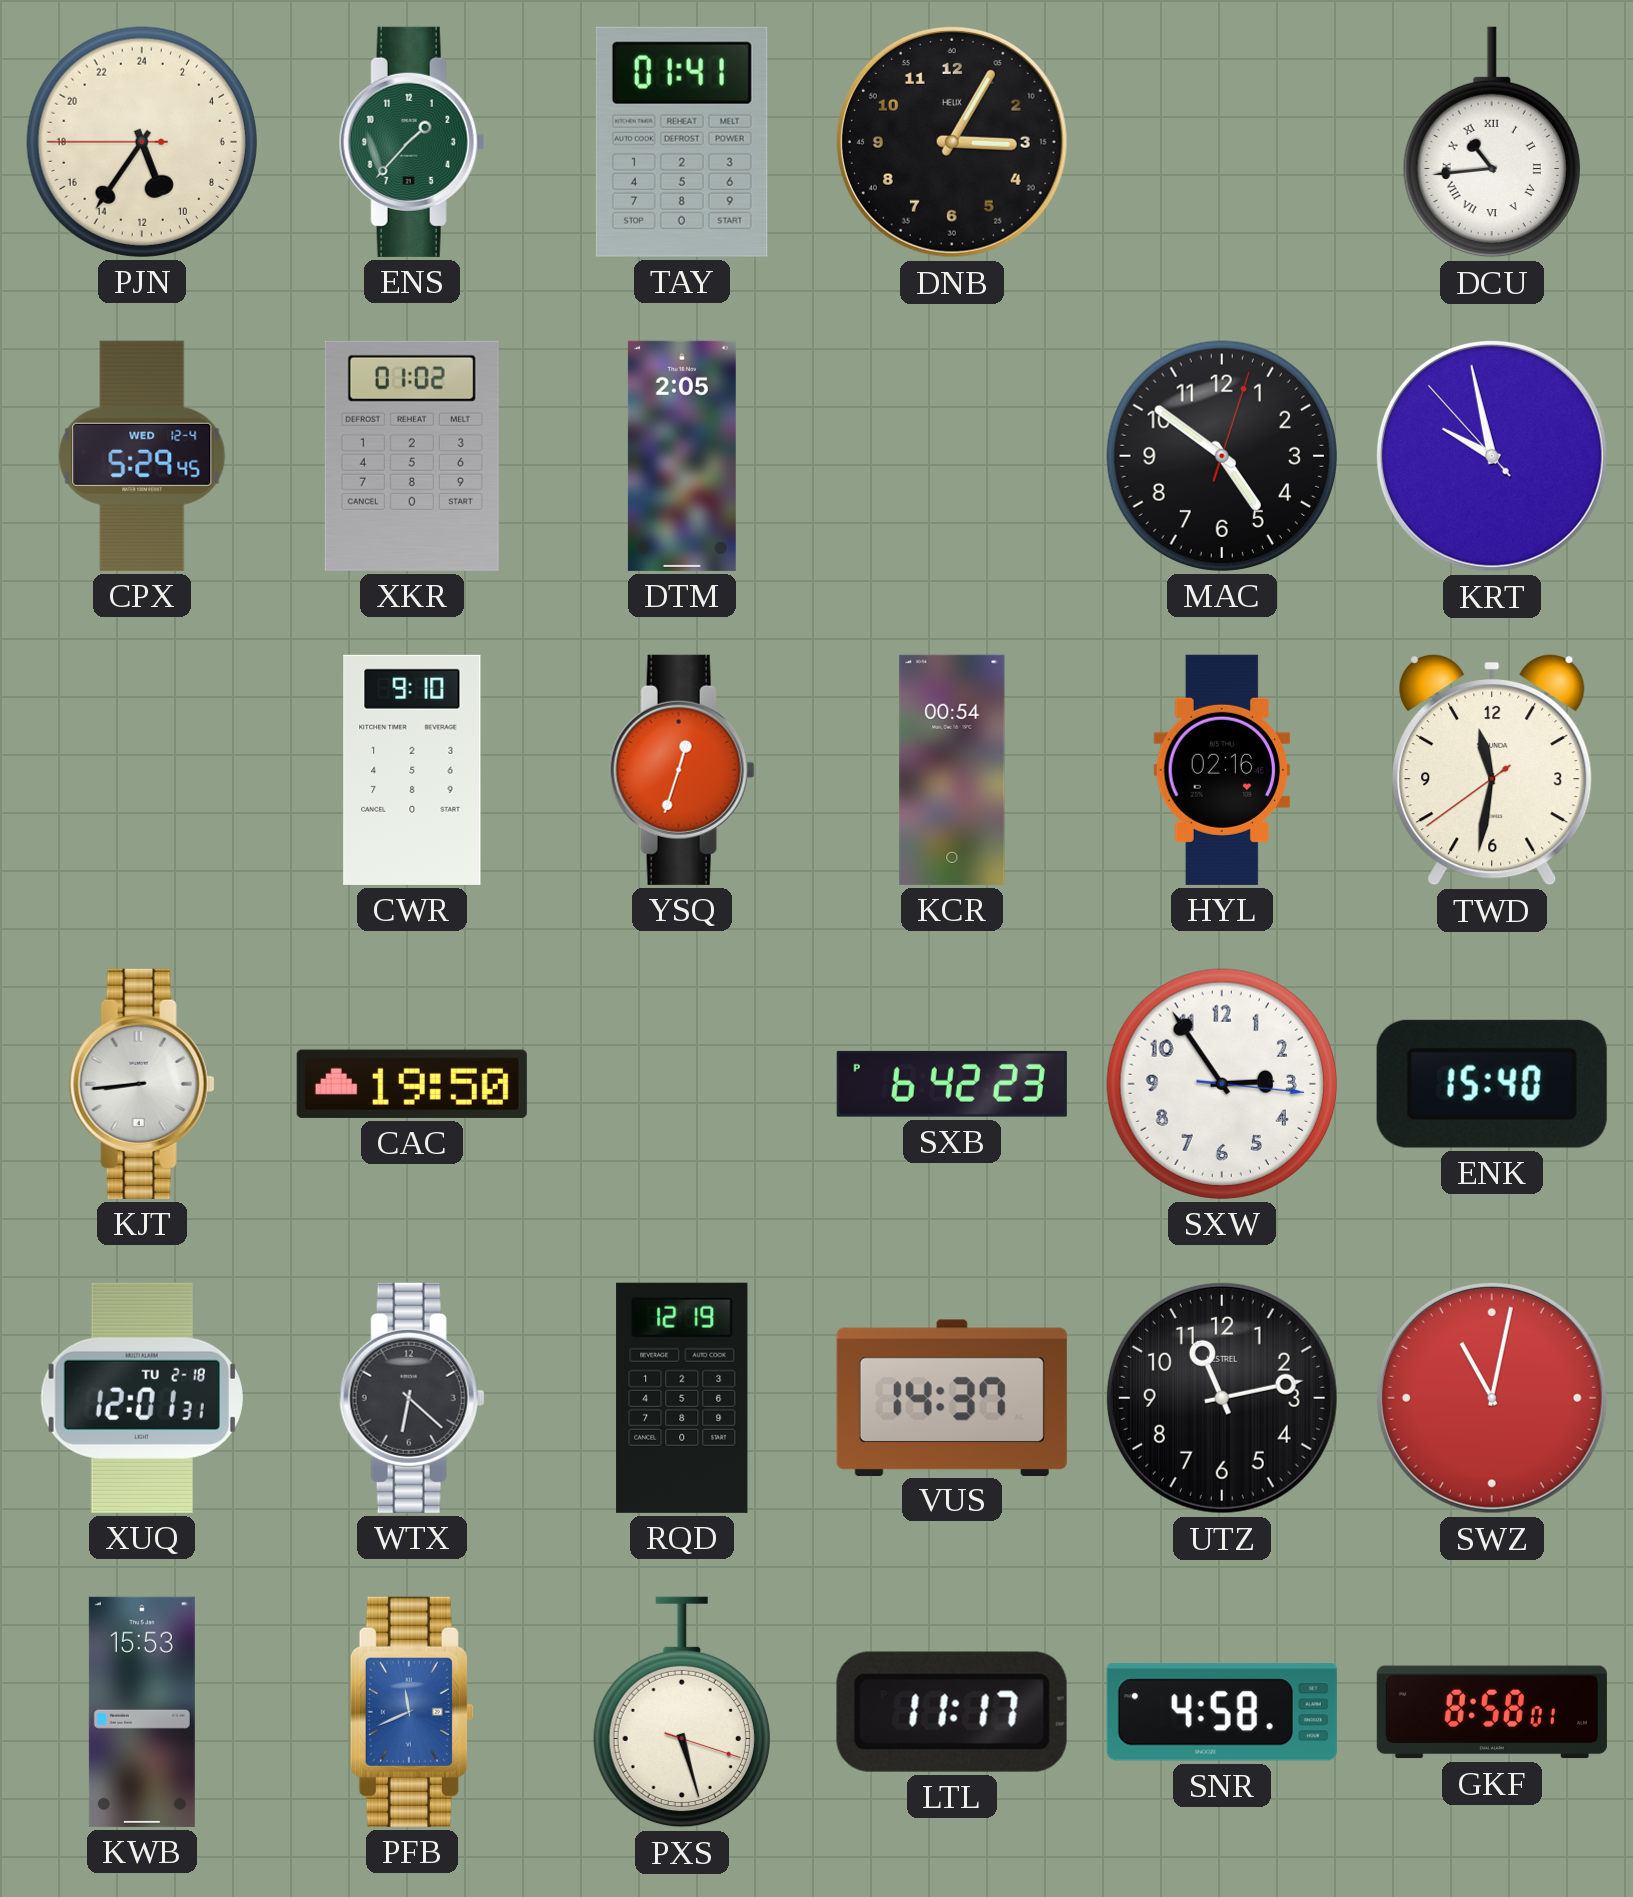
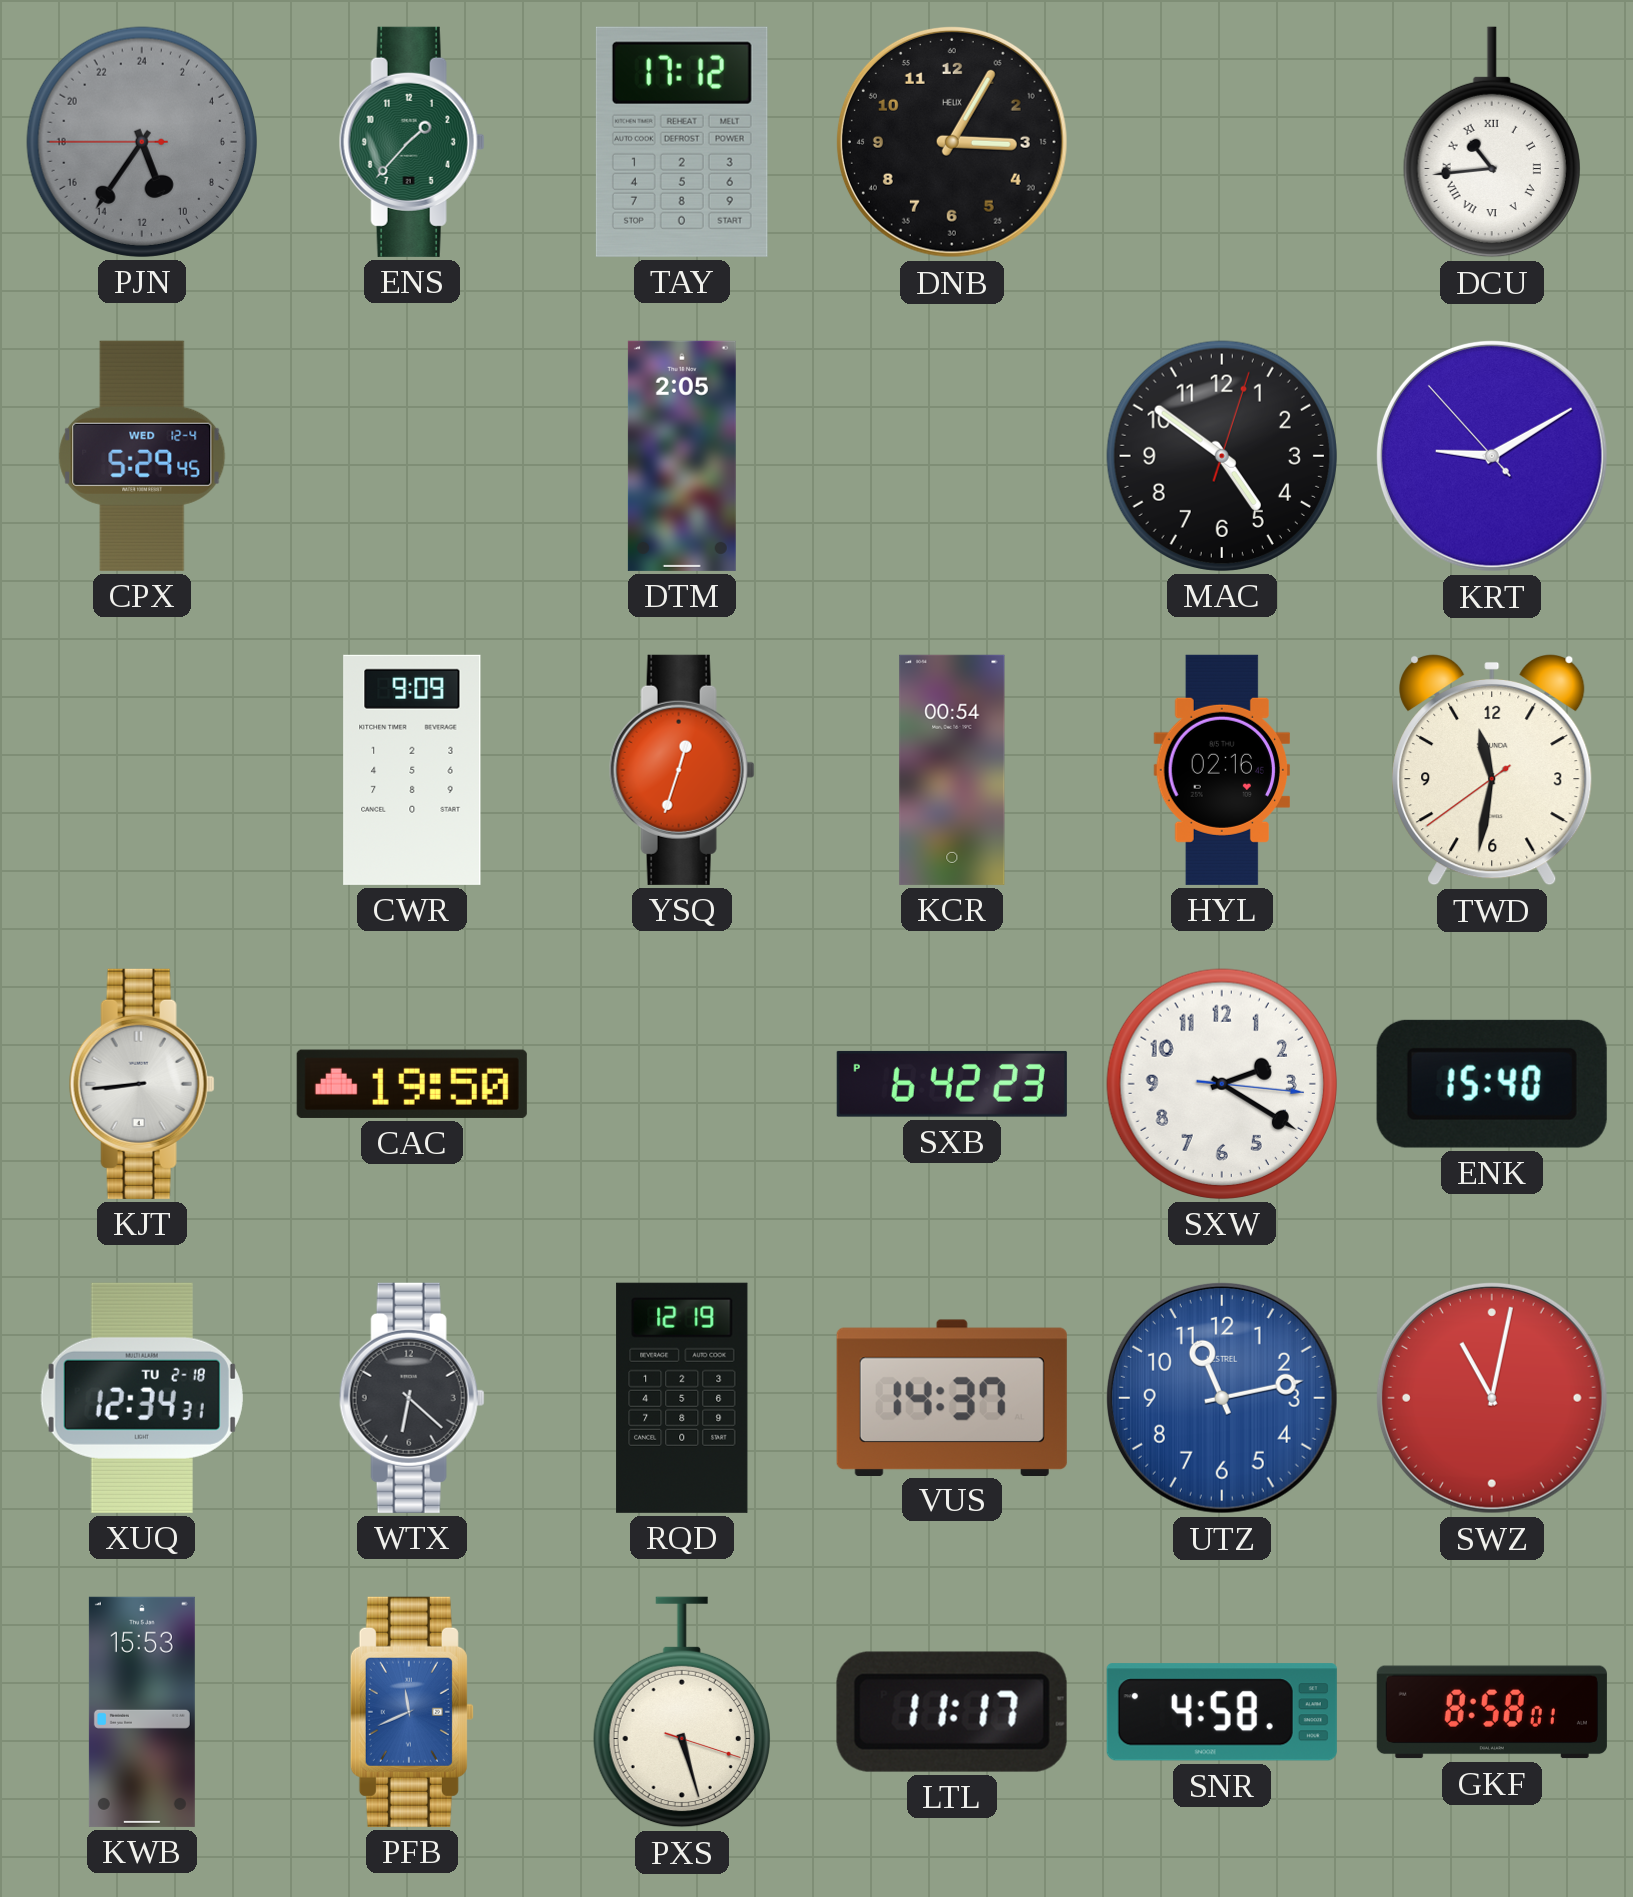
PJN dial: cream -> grey
TAY: 01:41 -> 17:12
XKR: 01:02 -> none
KRT: 9:57 -> 9:09
CWR: 9:10 -> 9:09
SXW: 2:54 -> 2:20
XUQ: 12:01 -> 12:34
UTZ dial: black -> blue
